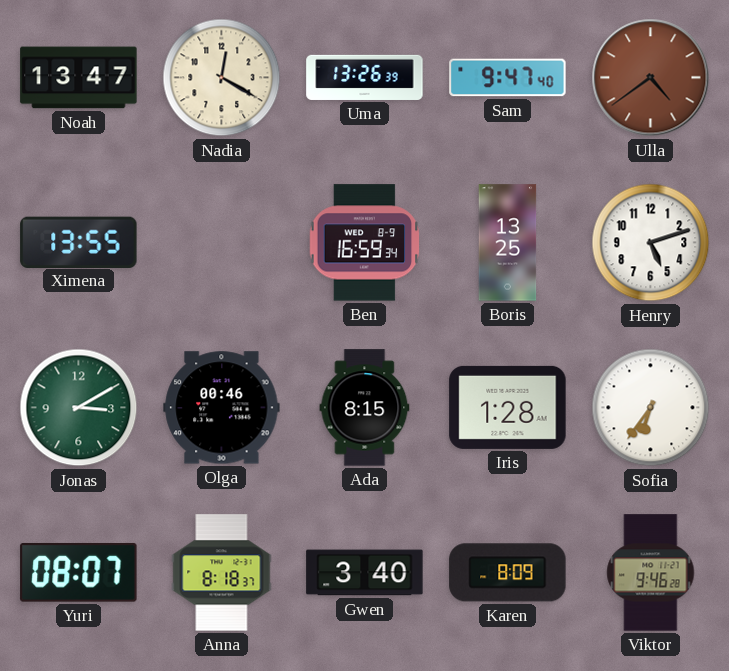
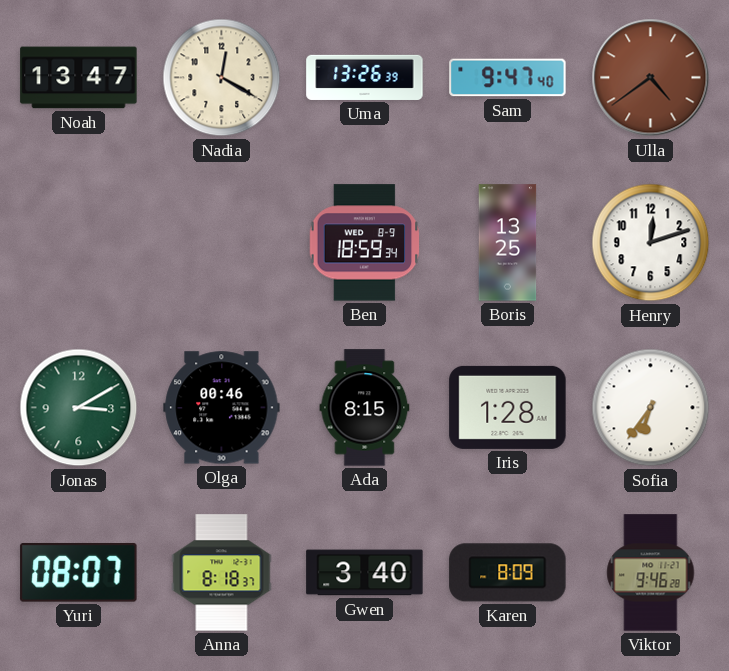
Ximena: 13:55 -> none
Ben: 16:59 -> 18:59
Henry: 5:12 -> 12:12
